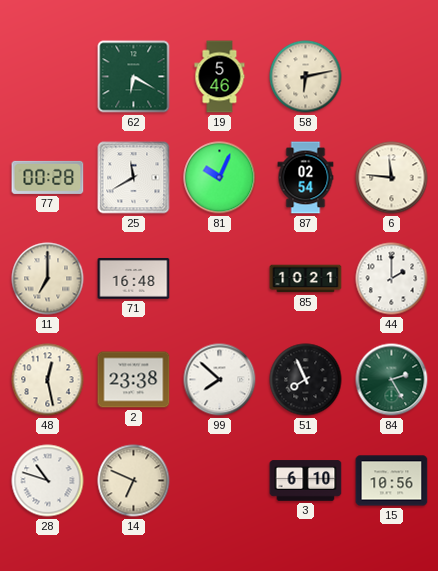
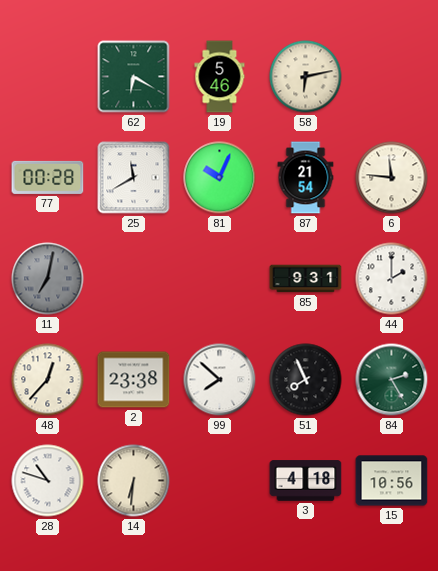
87: 02:54 -> 21:54
11: 7:00 -> 7:02
11 dial: cream -> grey
71: 16:48 -> none
85: 10:21 -> 9:31
48: 12:28 -> 12:37
14: 6:49 -> 6:31
3: 6:10 -> 4:18
